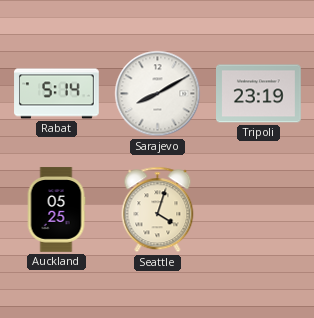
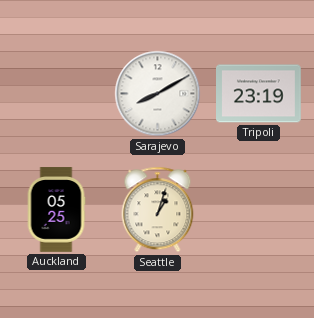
Rabat: 5:14 -> none
Seattle: 4:03 -> 1:03
